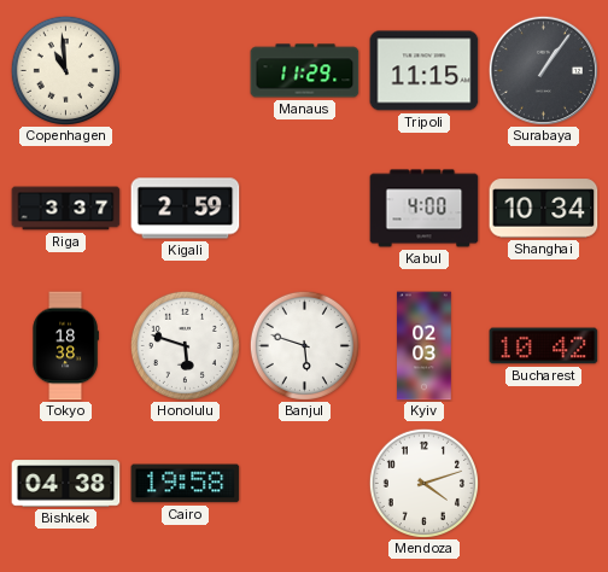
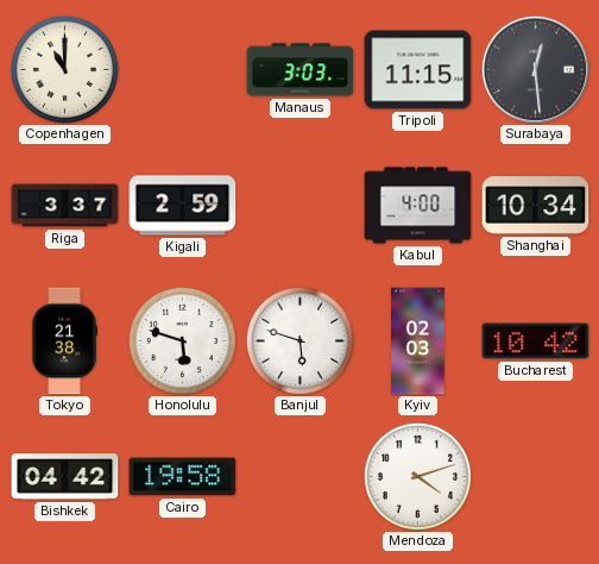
Copenhagen: 10:59 -> 11:00
Manaus: 11:29 -> 3:03
Surabaya: 1:06 -> 12:29
Tokyo: 18:38 -> 21:38
Bishkek: 04:38 -> 04:42
